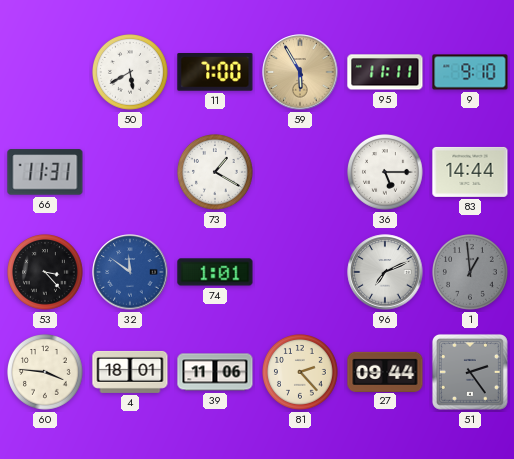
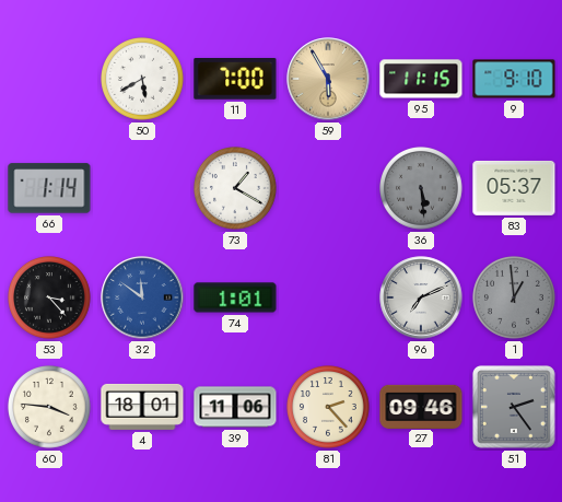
95: 11:11 -> 11:15
66: 11:31 -> 1:14
36: 5:15 -> 5:29
36 dial: white -> grey
83: 14:44 -> 05:37
27: 09:44 -> 09:46
